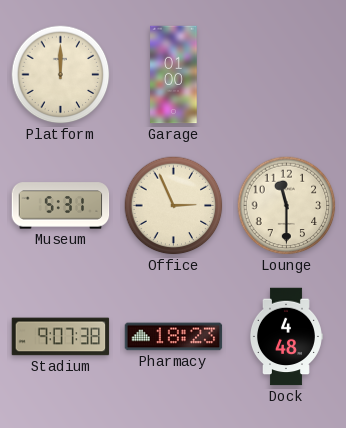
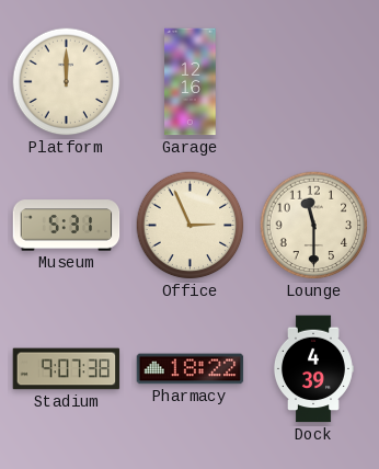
Garage: 01:00 -> 12:16
Pharmacy: 18:23 -> 18:22
Dock: 4:48 -> 4:39
